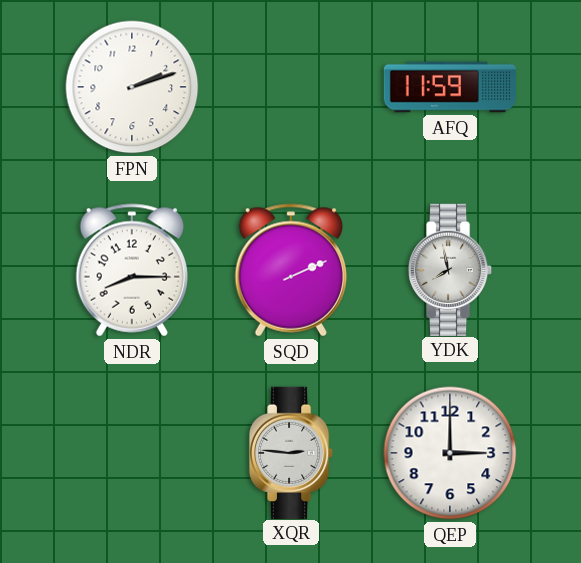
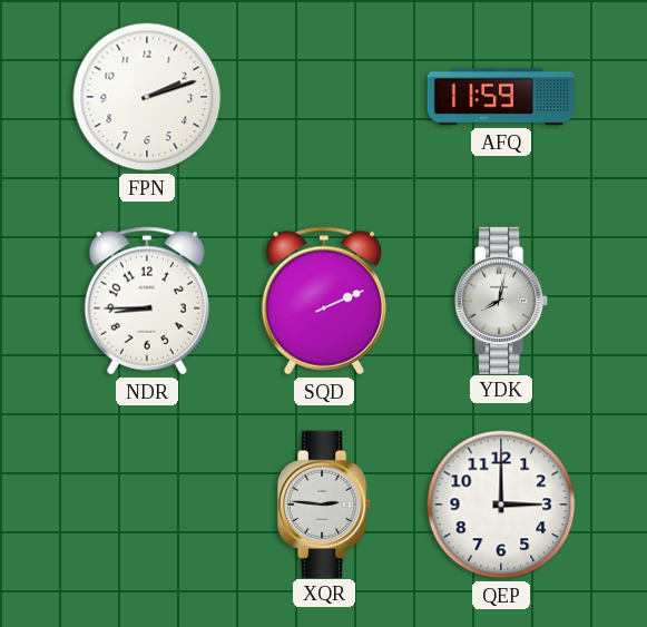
NDR: 8:15 -> 8:45
YDK: 7:58 -> 8:02
